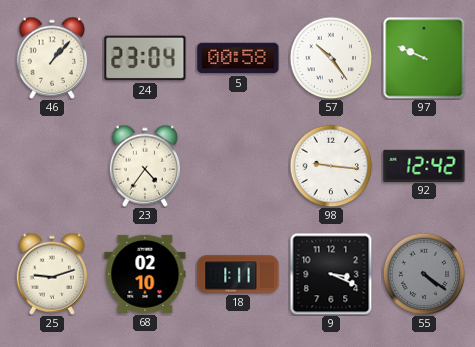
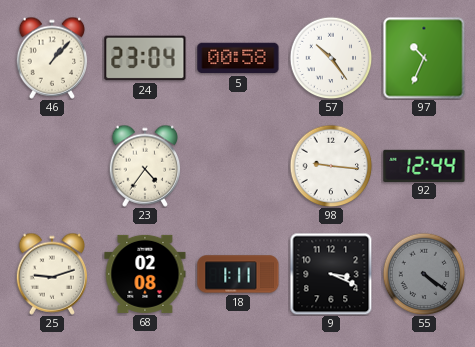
97: 9:49 -> 10:34
92: 12:42 -> 12:44
68: 02:10 -> 02:08
